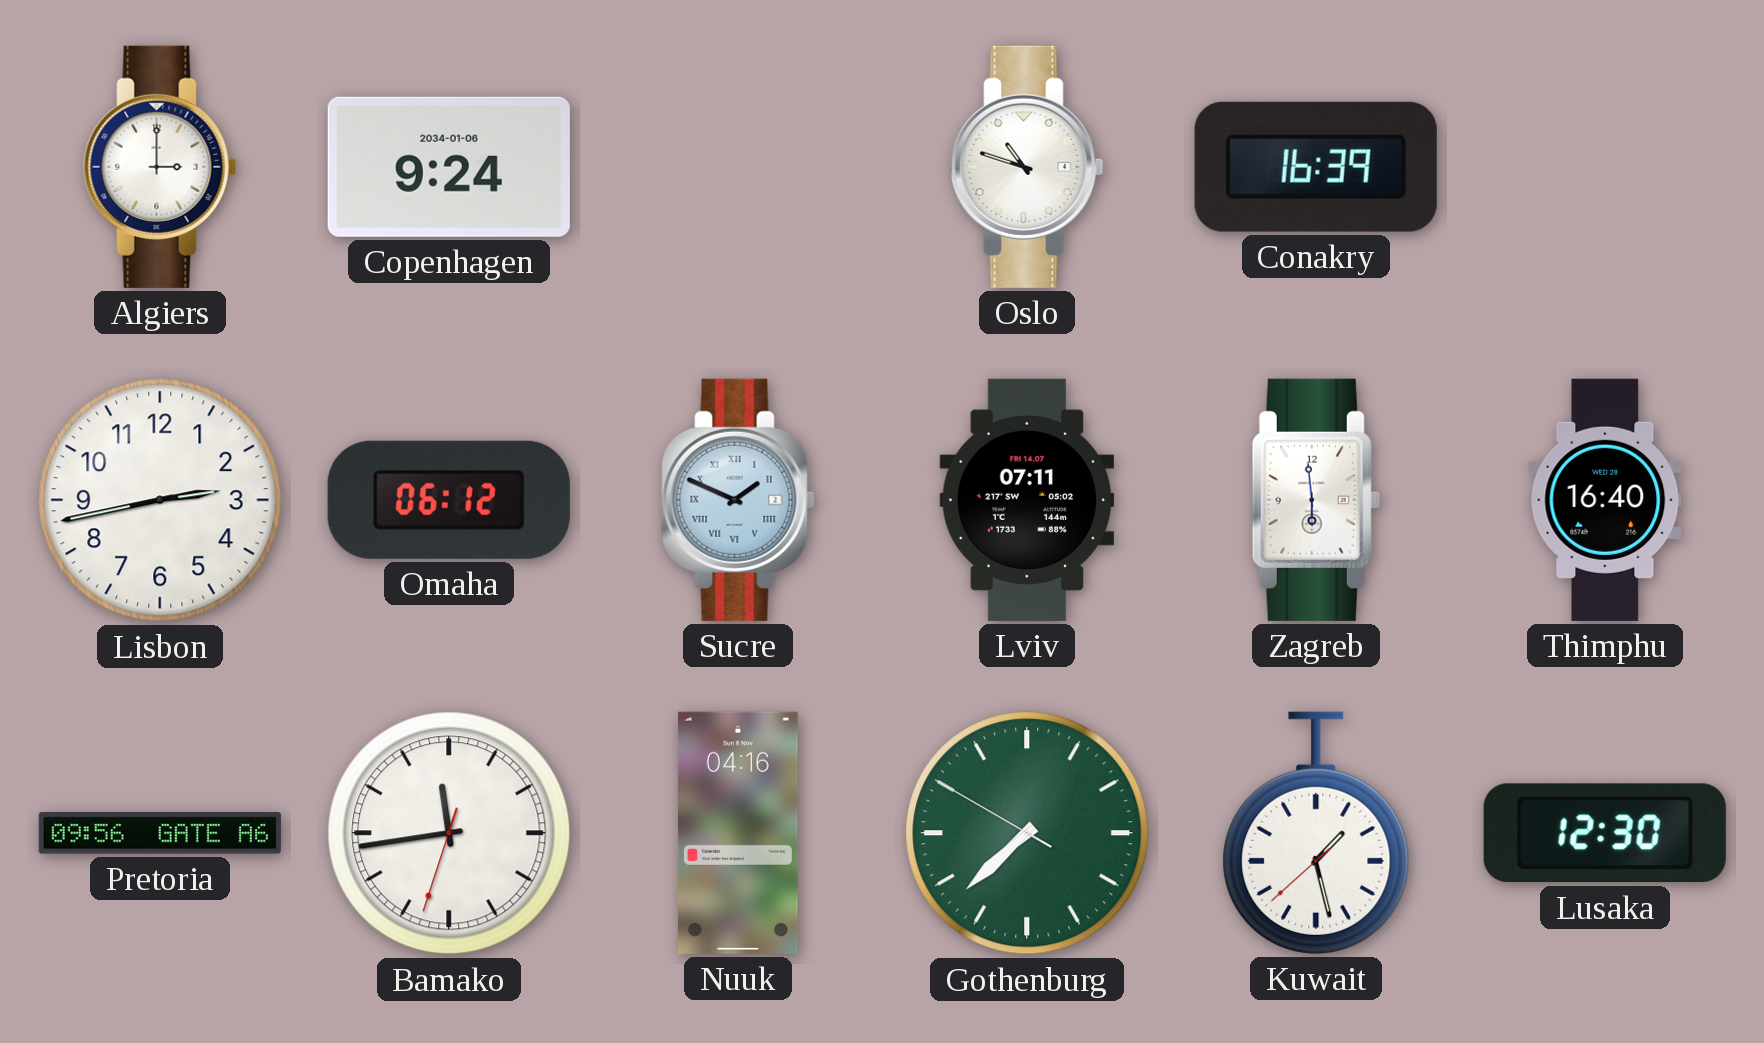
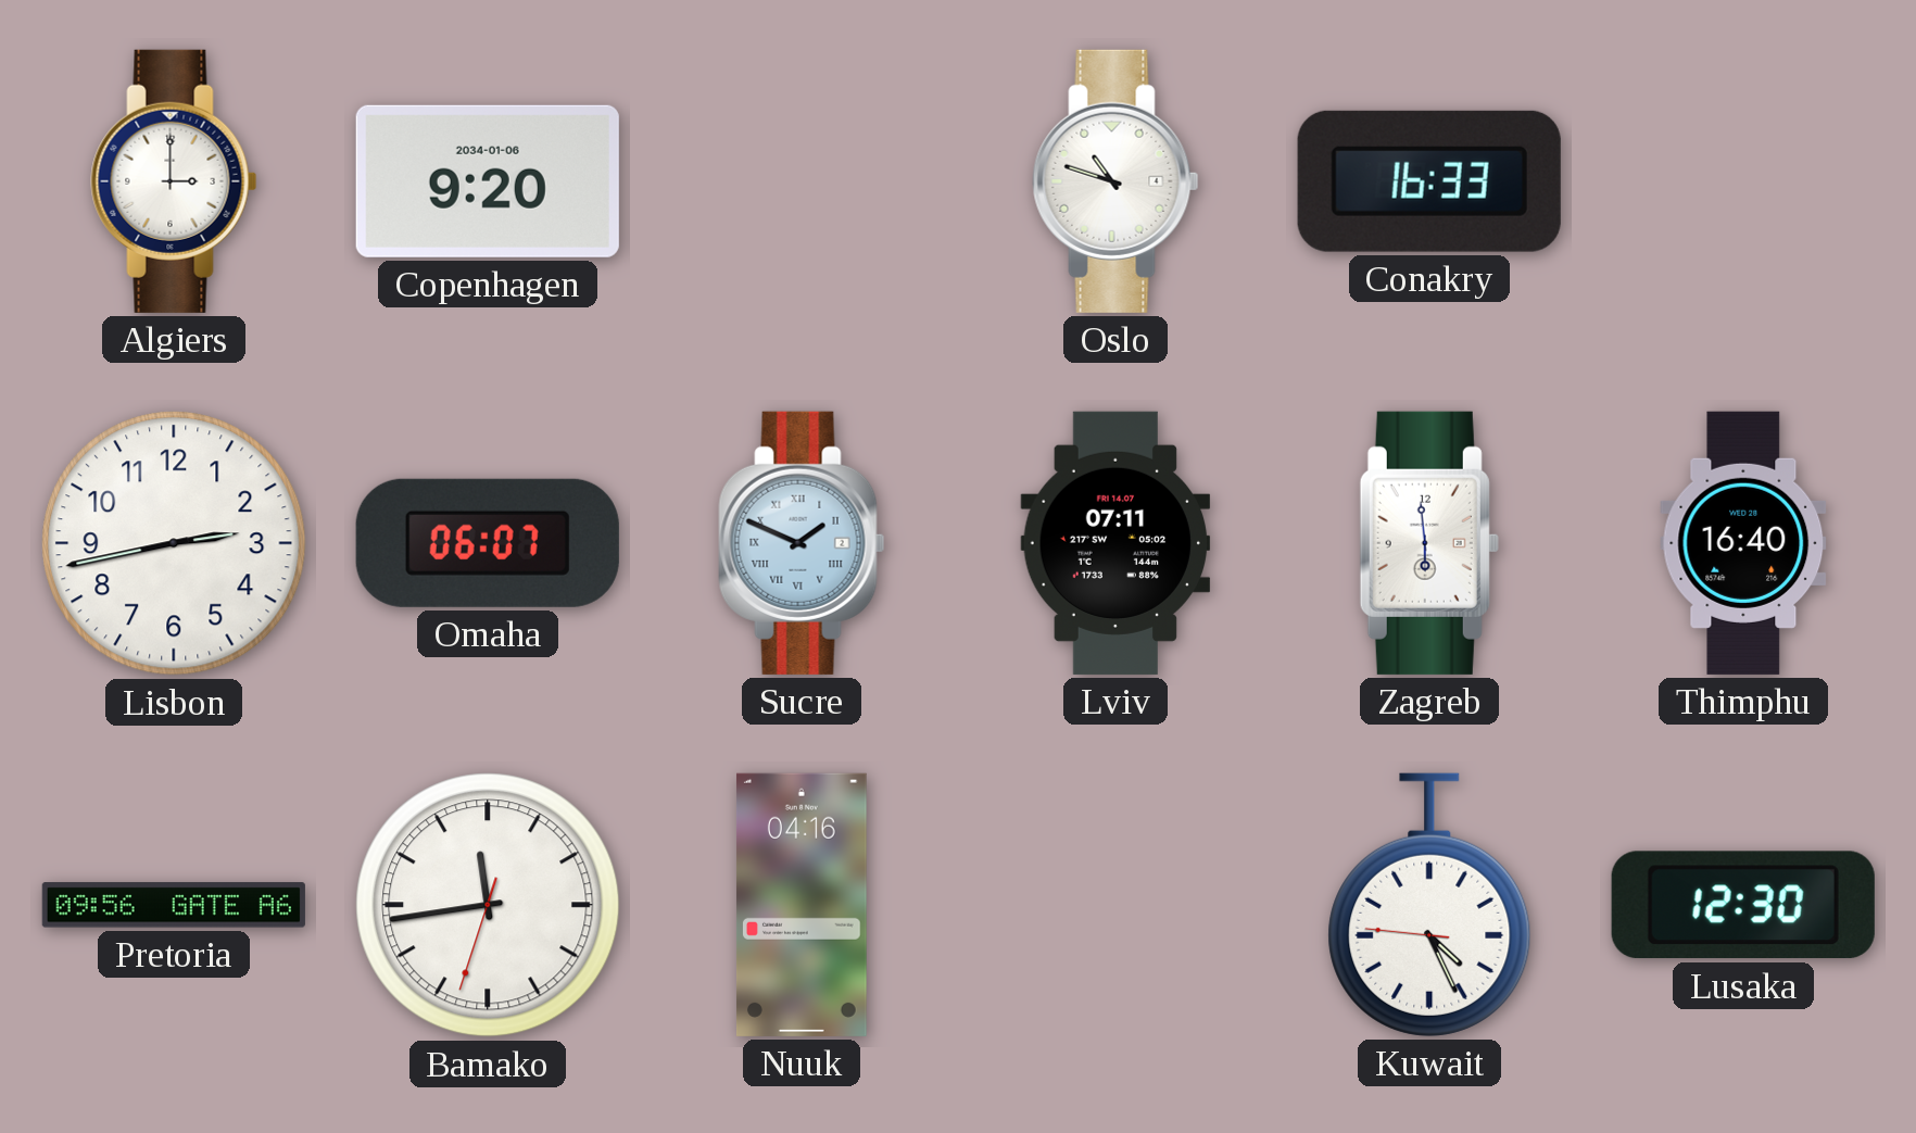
Copenhagen: 9:24 -> 9:20
Conakry: 16:39 -> 16:33
Omaha: 06:12 -> 06:07
Gothenburg: 7:37 -> none
Kuwait: 1:27 -> 4:25
